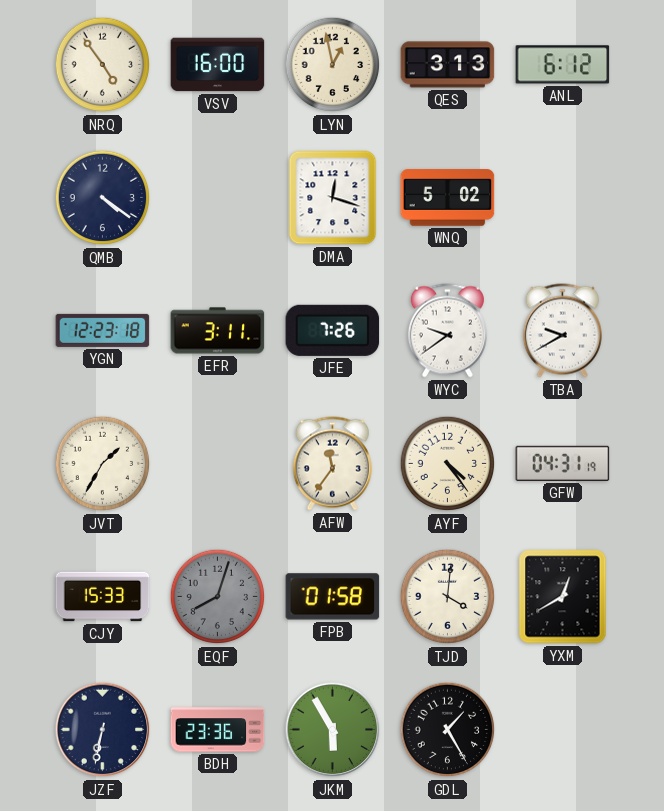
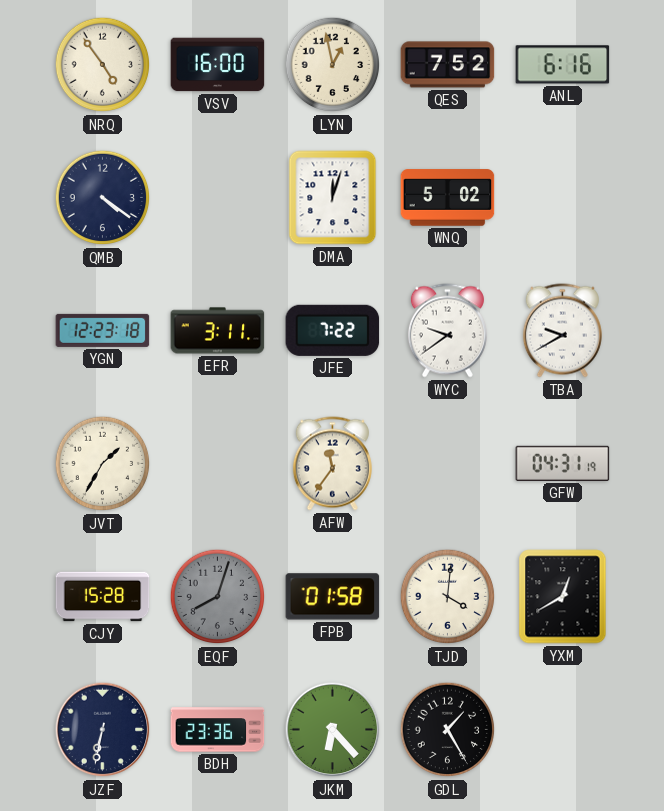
QES: 3:13 -> 7:52
ANL: 6:12 -> 6:16
DMA: 12:18 -> 12:03
JFE: 7:26 -> 7:22
AYF: 4:24 -> none
CJY: 15:33 -> 15:28
JKM: 5:55 -> 6:23
